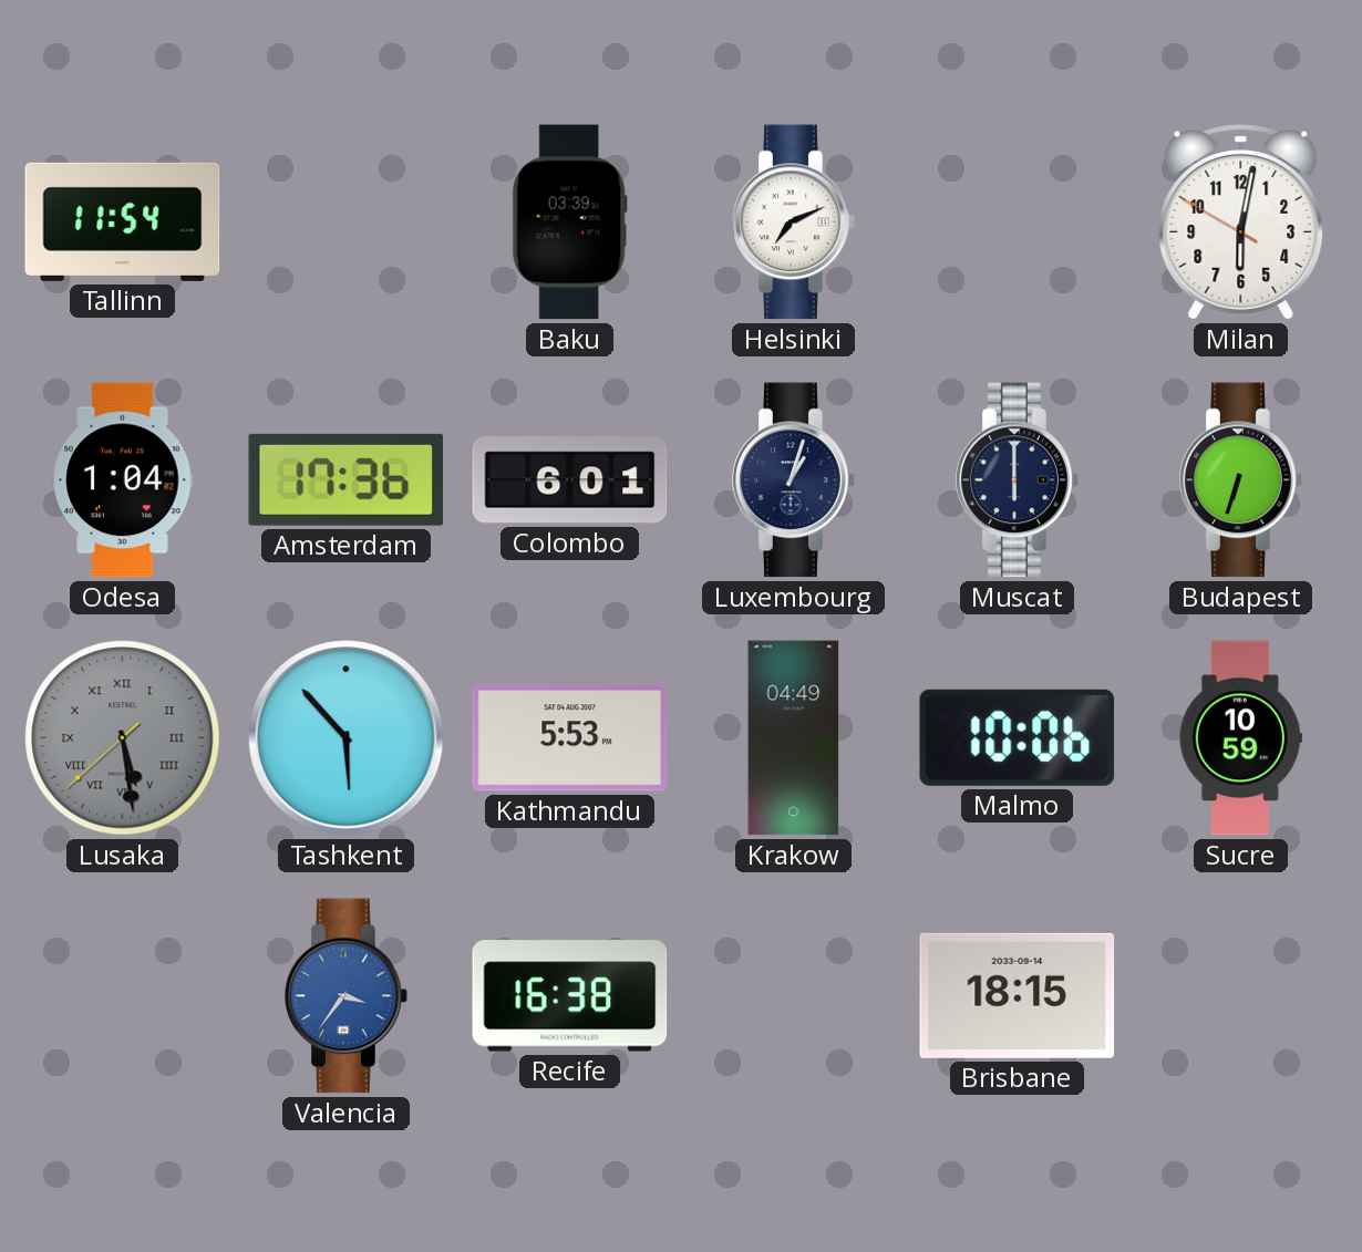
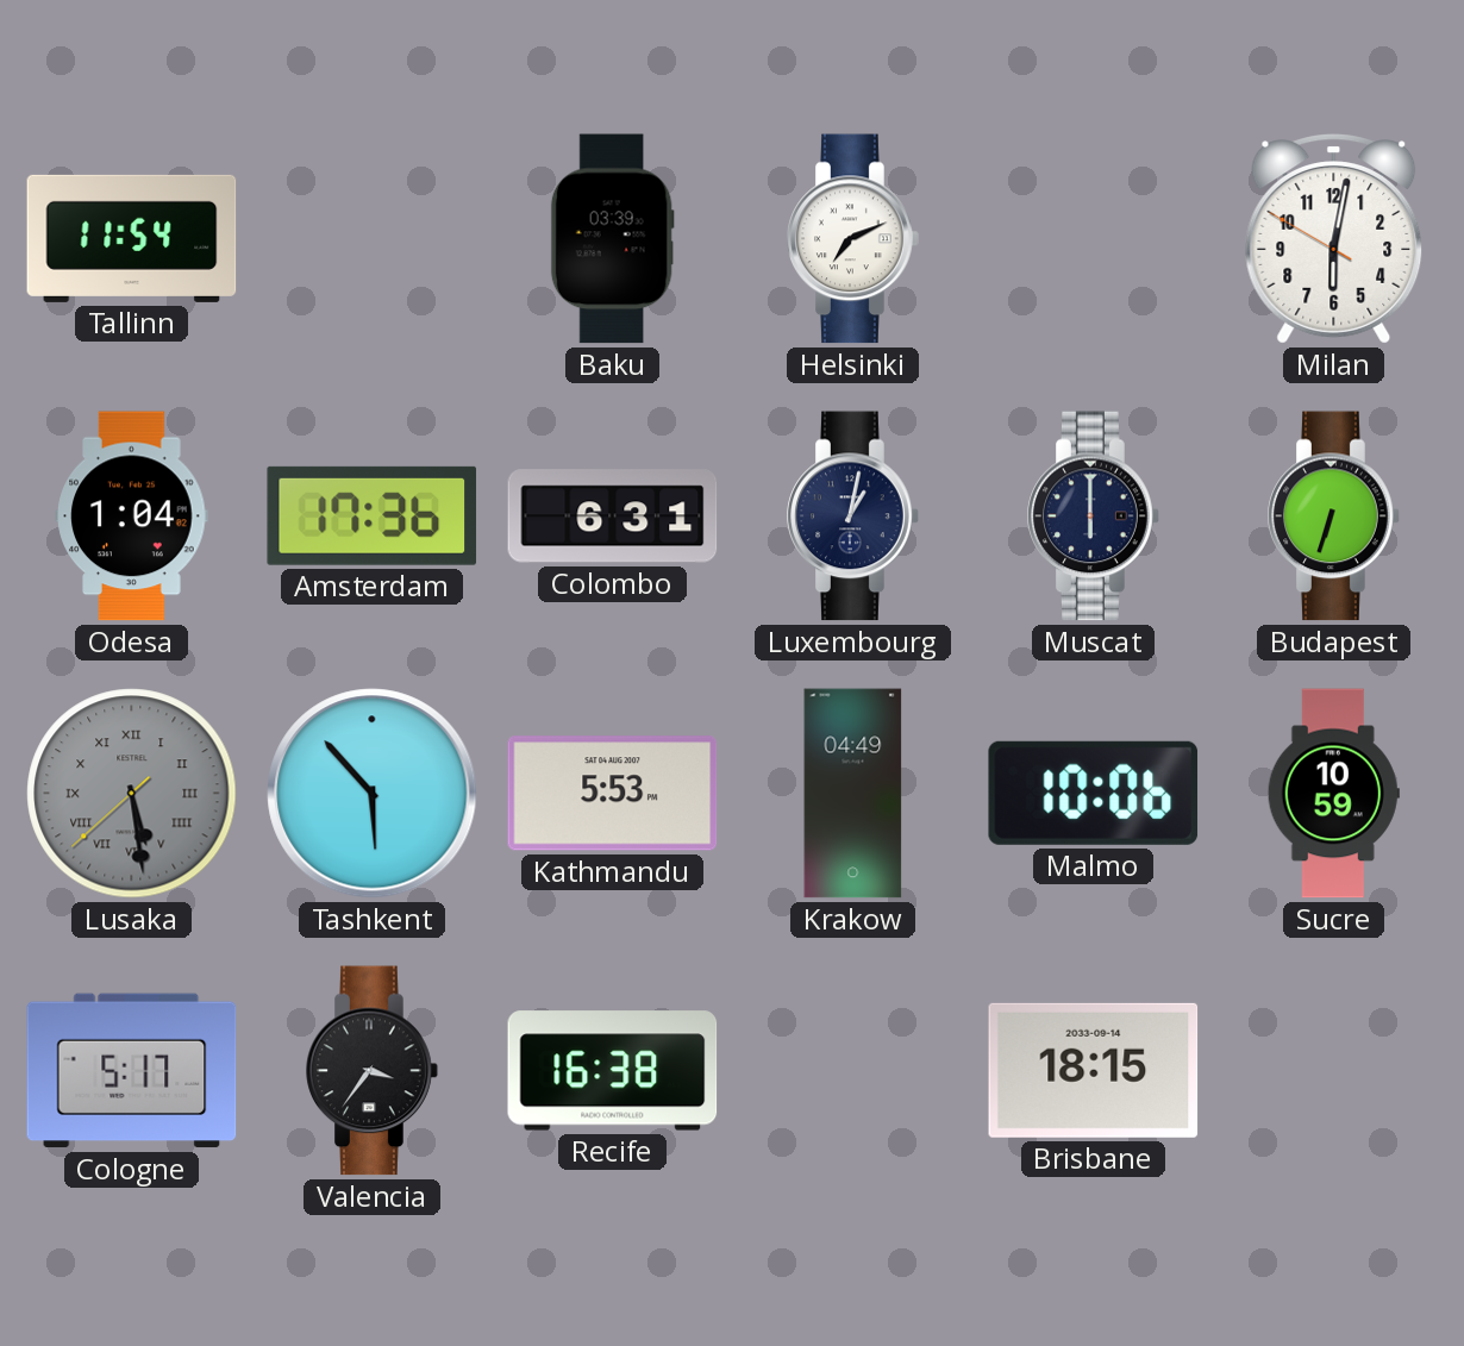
Colombo: 6:01 -> 6:31
Luxembourg: 1:03 -> 1:02
Cologne: none -> 5:17
Valencia dial: blue -> black
